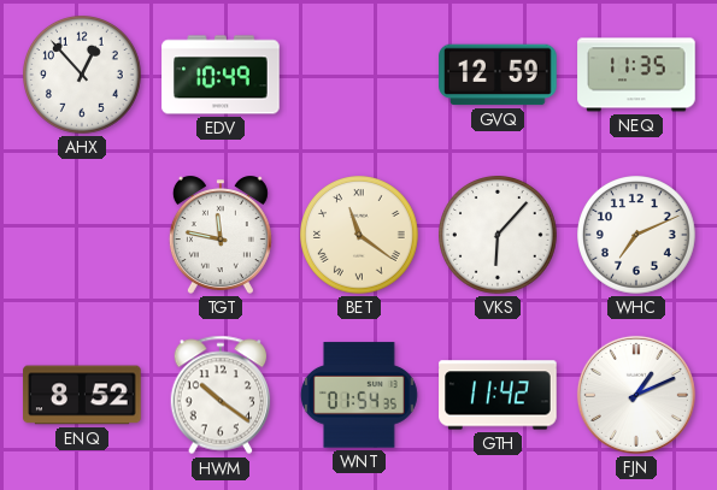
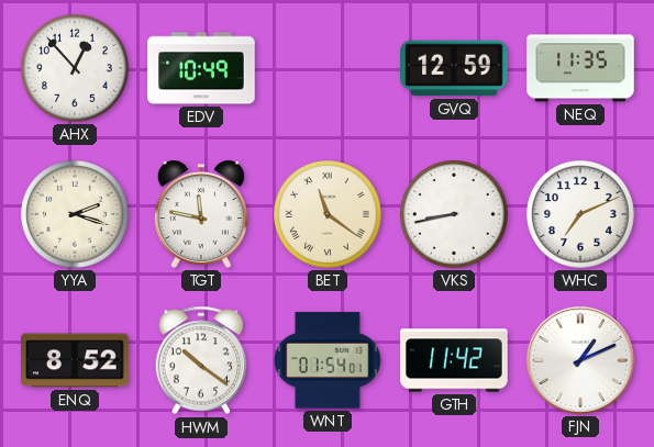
YYA: none -> 2:18
VKS: 6:07 -> 8:43
WNT: 01:54:35 -> 01:54:01
